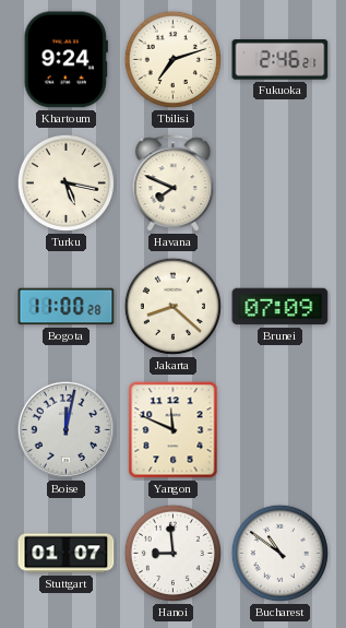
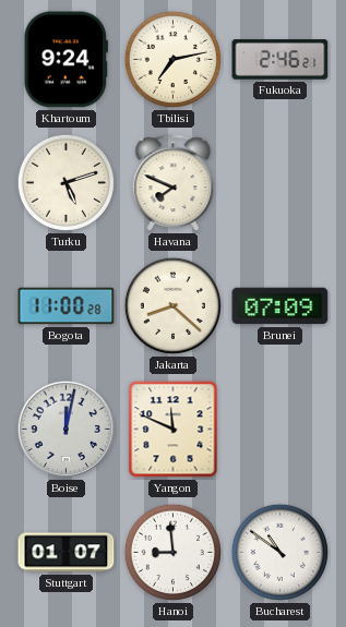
Tbilisi: 7:12 -> 7:13
Turku: 5:17 -> 5:12
